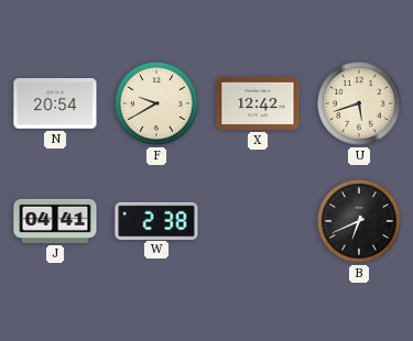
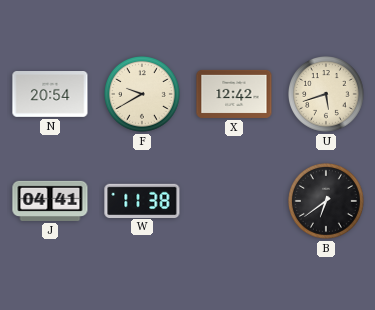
W: 2:38 -> 11:38
B: 6:41 -> 6:39
